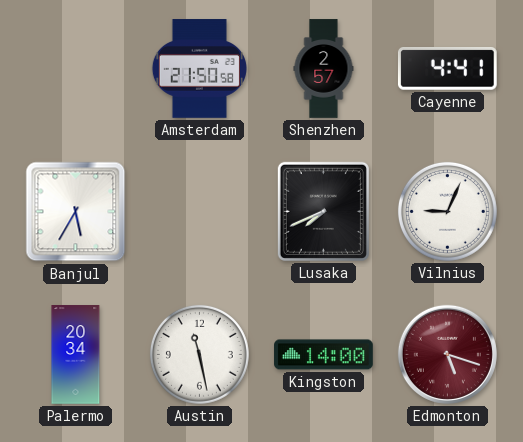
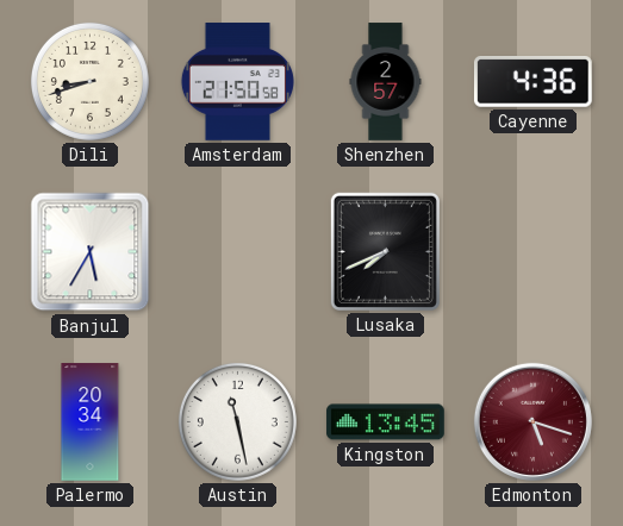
Dili: none -> 8:42
Cayenne: 4:41 -> 4:36
Vilnius: 9:04 -> none
Kingston: 14:00 -> 13:45
